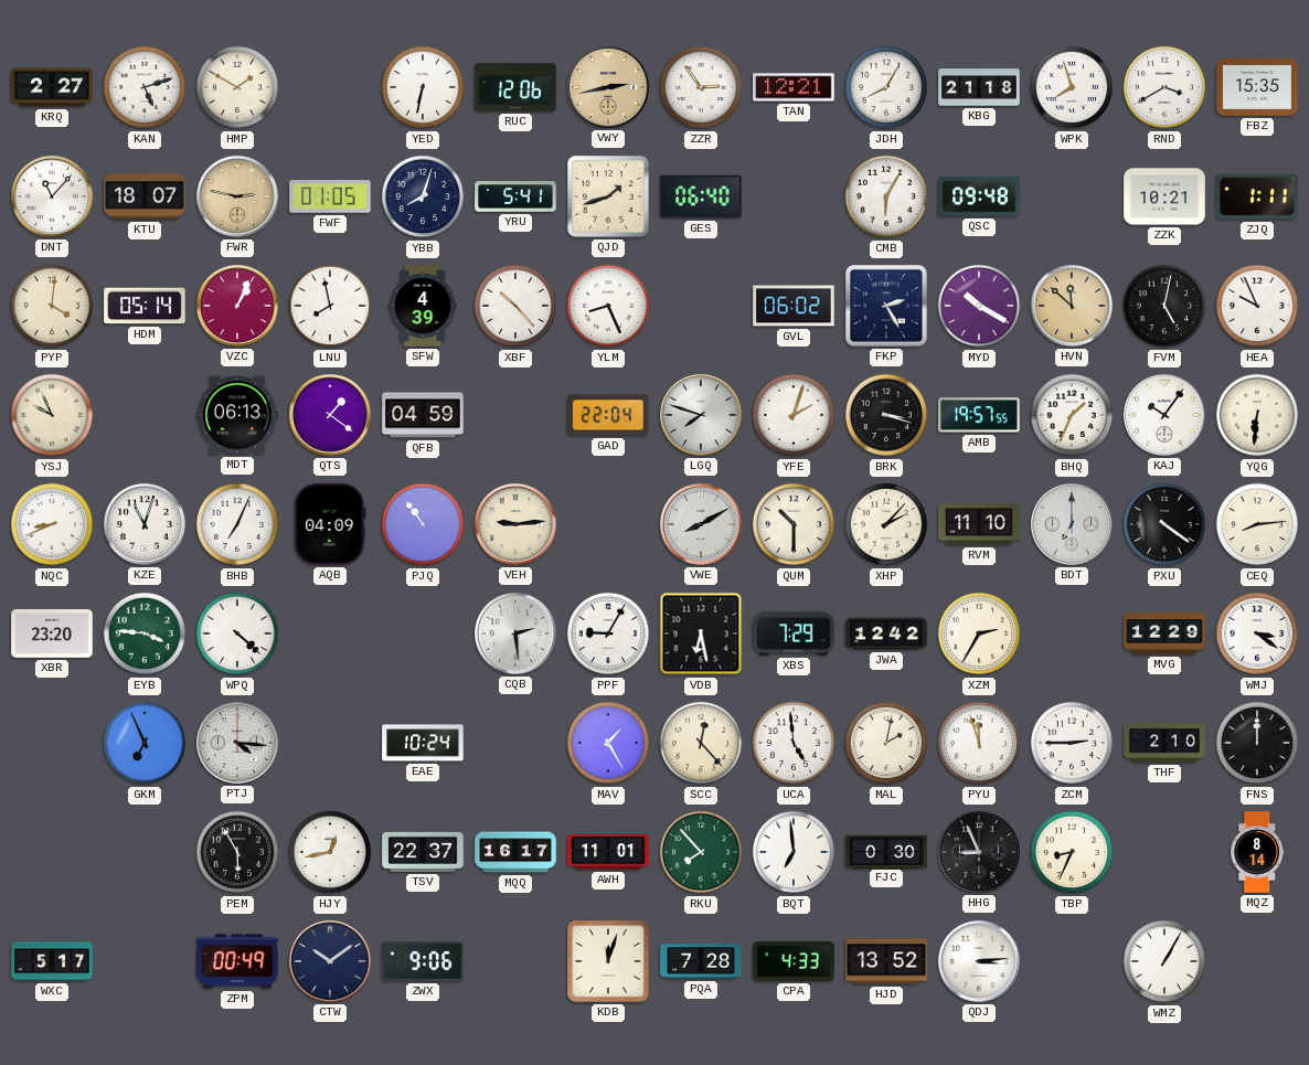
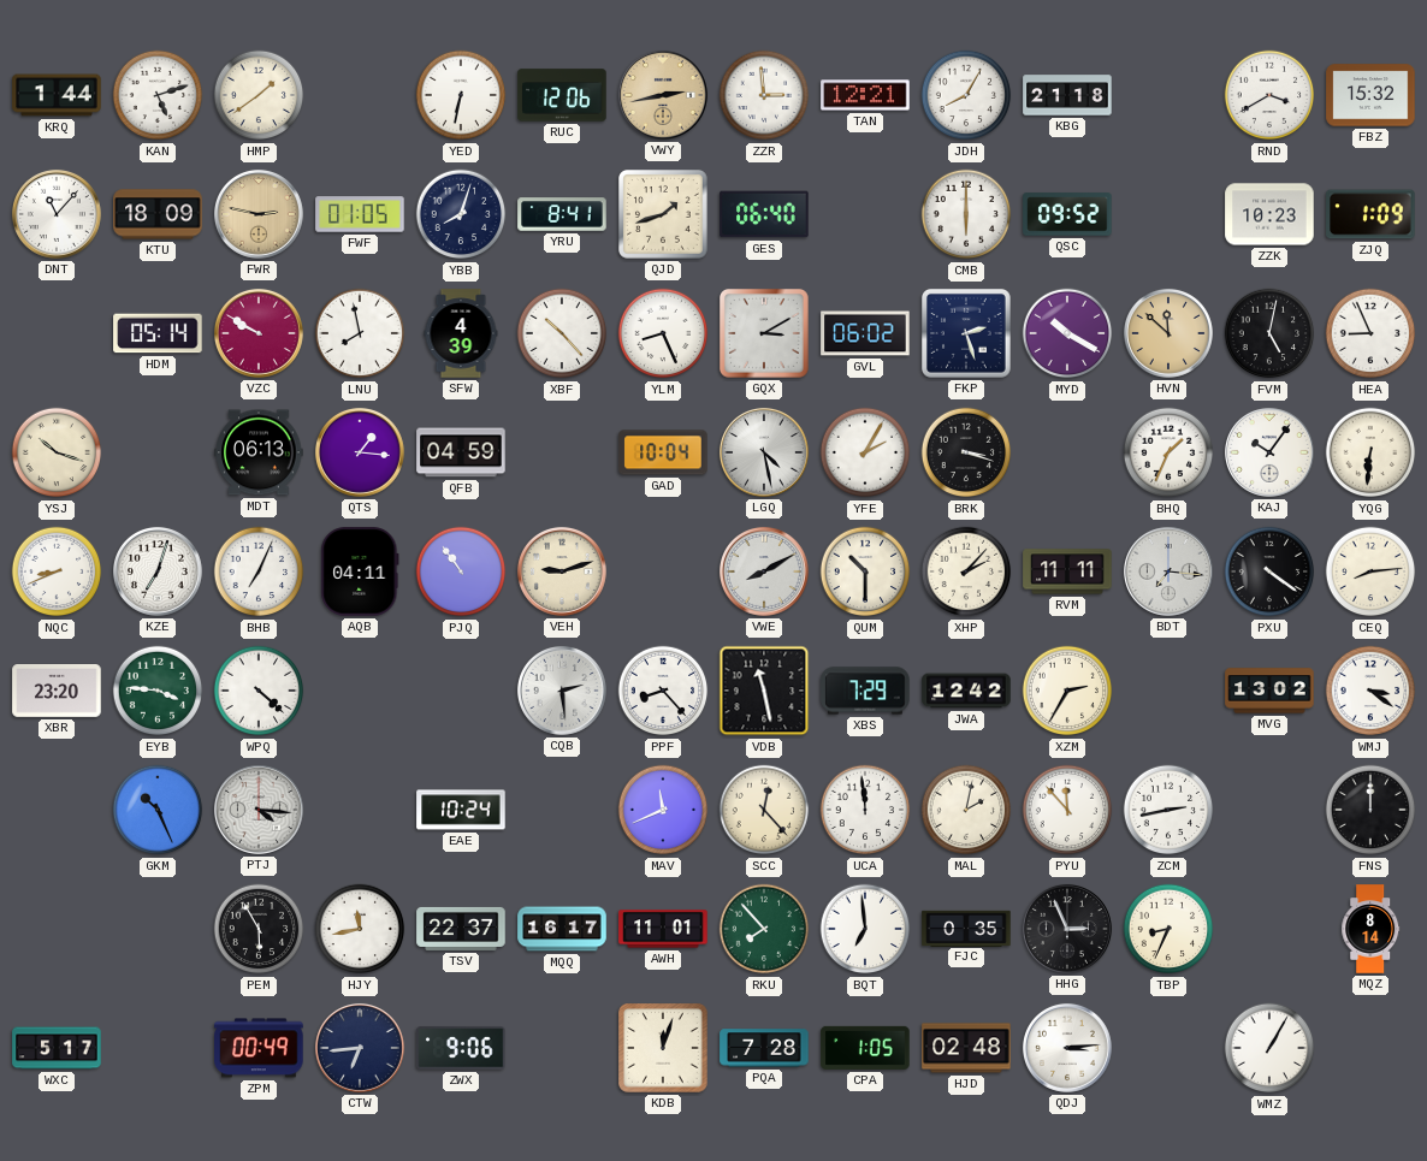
KRQ: 2:27 -> 1:44
HMP: 1:50 -> 1:39
ZZR: 2:54 -> 2:59
WPK: 7:57 -> none
FBZ: 15:35 -> 15:32
KTU: 18:07 -> 18:09
YRU: 5:41 -> 8:41
CMB: 6:05 -> 6:00
QSC: 09:48 -> 09:52
ZZK: 10:21 -> 10:23
ZJQ: 1:11 -> 1:09
PYP: 4:01 -> none
VZC: 1:04 -> 9:50
GQX: none -> 3:10
FKP: 2:25 -> 2:27
HEA: 9:56 -> 8:56
YSJ: 9:56 -> 10:18
QTS: 1:21 -> 1:16
GAD: 22:04 -> 10:04
LGQ: 7:48 -> 4:28
YFE: 2:03 -> 2:05
AMB: 19:57 -> none
KZE: 11:03 -> 7:03
AQB: 04:09 -> 04:11
VEH: 9:14 -> 9:12
RVM: 11:10 -> 11:11
BDT: 7:00 -> 7:16
PPF: 9:05 -> 8:23
VDB: 6:28 -> 11:28
MVG: 12:29 -> 13:02
GKM: 6:56 -> 10:26
MAV: 1:25 -> 11:41
UCA: 4:59 -> 11:59
PYU: 11:57 -> 11:53
ZCM: 2:45 -> 2:43
THF: 2:10 -> none
HJY: 12:43 -> 11:43
FJC: 0:30 -> 0:35
HHG: 8:56 -> 2:56
CTW: 10:09 -> 6:44
CPA: 4:33 -> 1:05
HJD: 13:52 -> 02:48
